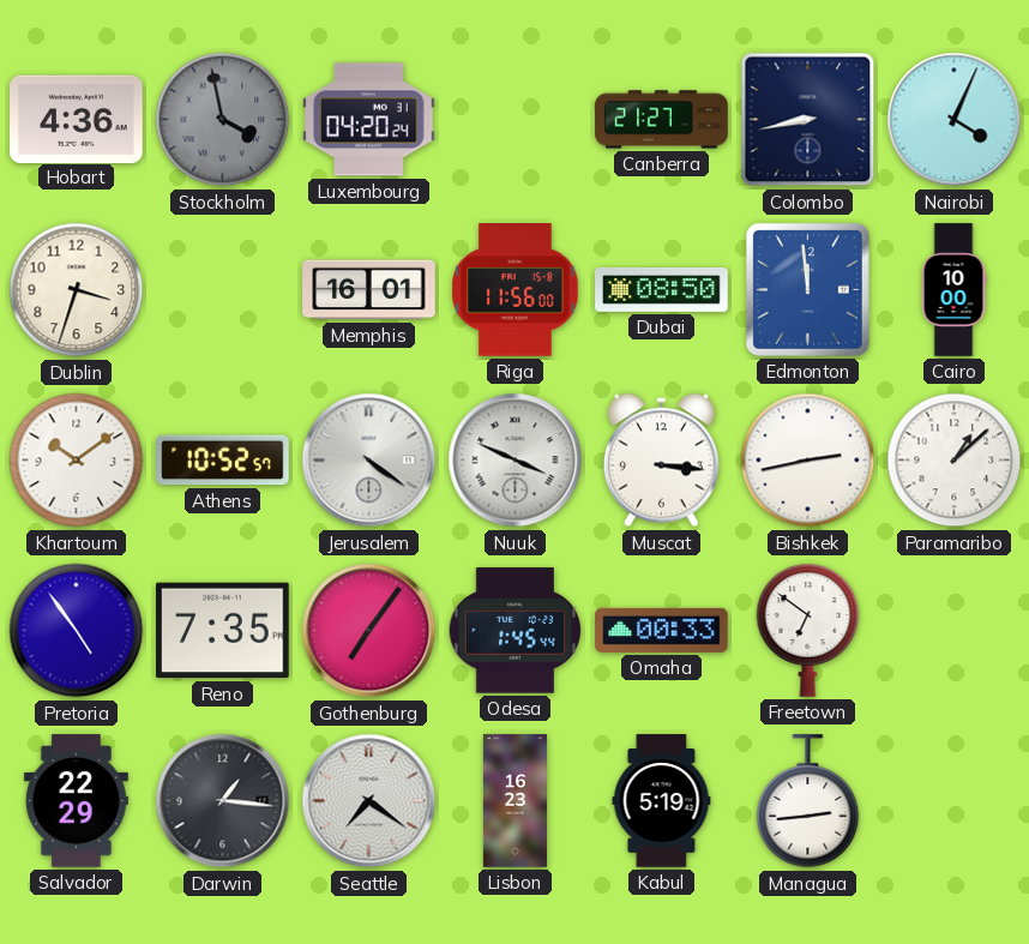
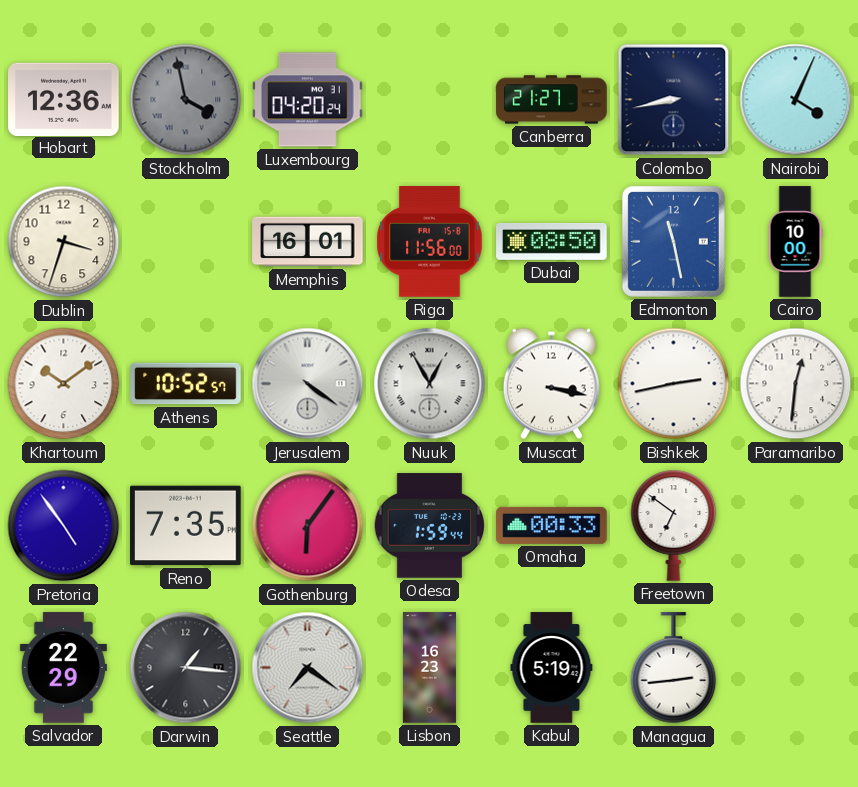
Hobart: 4:36 -> 12:36
Edmonton: 11:59 -> 11:28
Nuuk: 3:49 -> 12:55
Muscat: 3:16 -> 3:17
Paramaribo: 1:08 -> 12:31
Gothenburg: 7:06 -> 6:06
Odesa: 1:45 -> 1:59
